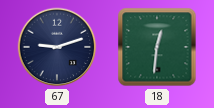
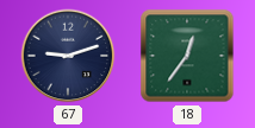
18: 12:31 -> 12:36
